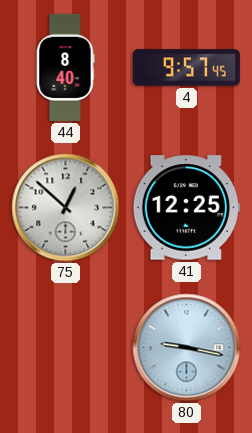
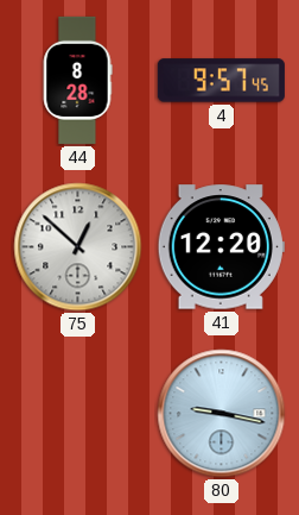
44: 8:40 -> 8:28
41: 12:25 -> 12:20
